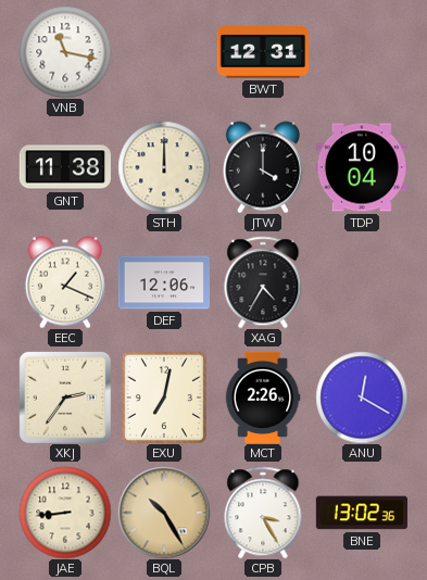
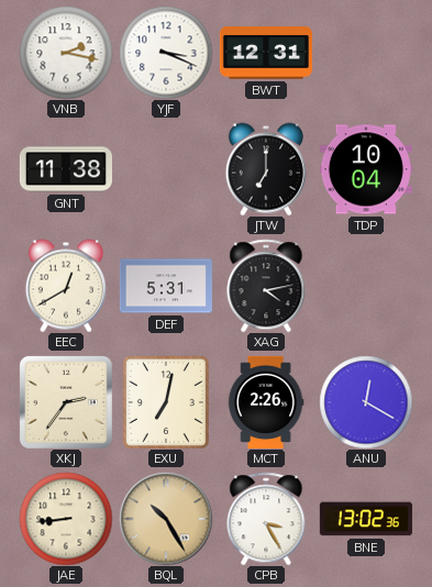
VNB: 11:17 -> 2:17
YJF: none -> 3:19
STH: 12:00 -> none
JTW: 4:00 -> 7:00
EEC: 1:19 -> 12:40
DEF: 12:06 -> 5:31
XAG: 4:35 -> 4:13
